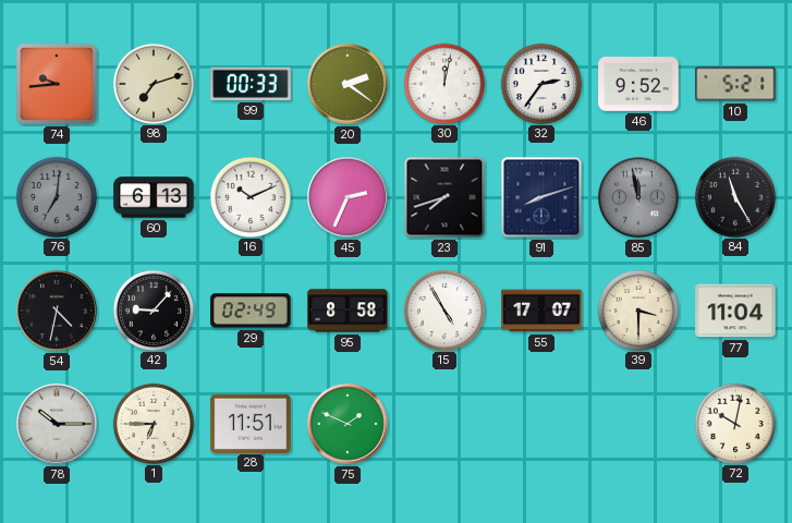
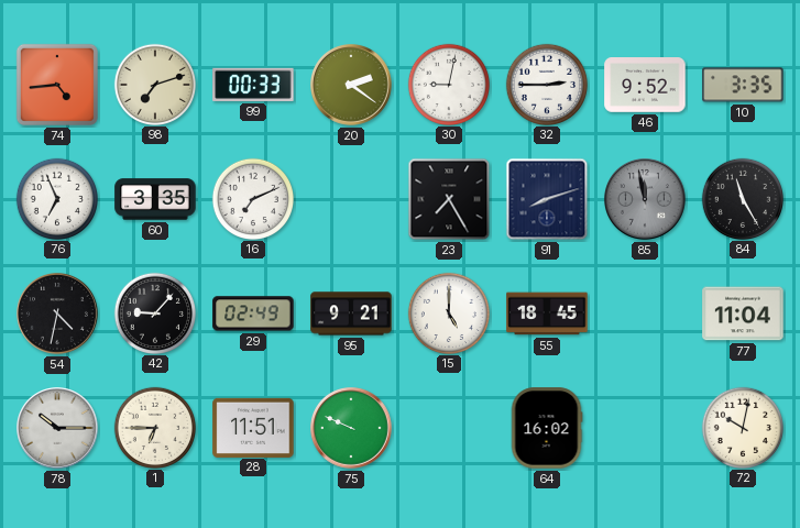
74: 9:44 -> 4:44
30: 12:02 -> 9:02
32: 2:36 -> 2:45
10: 5:21 -> 3:35
76: 7:01 -> 6:56
76 dial: grey -> white
60: 6:13 -> 3:35
16: 10:11 -> 7:11
45: 2:34 -> none
23: 7:42 -> 7:25
95: 8:58 -> 9:21
15: 4:55 -> 5:00
55: 17:07 -> 18:45
39: 3:30 -> none
75: 1:49 -> 9:49
64: none -> 16:02
